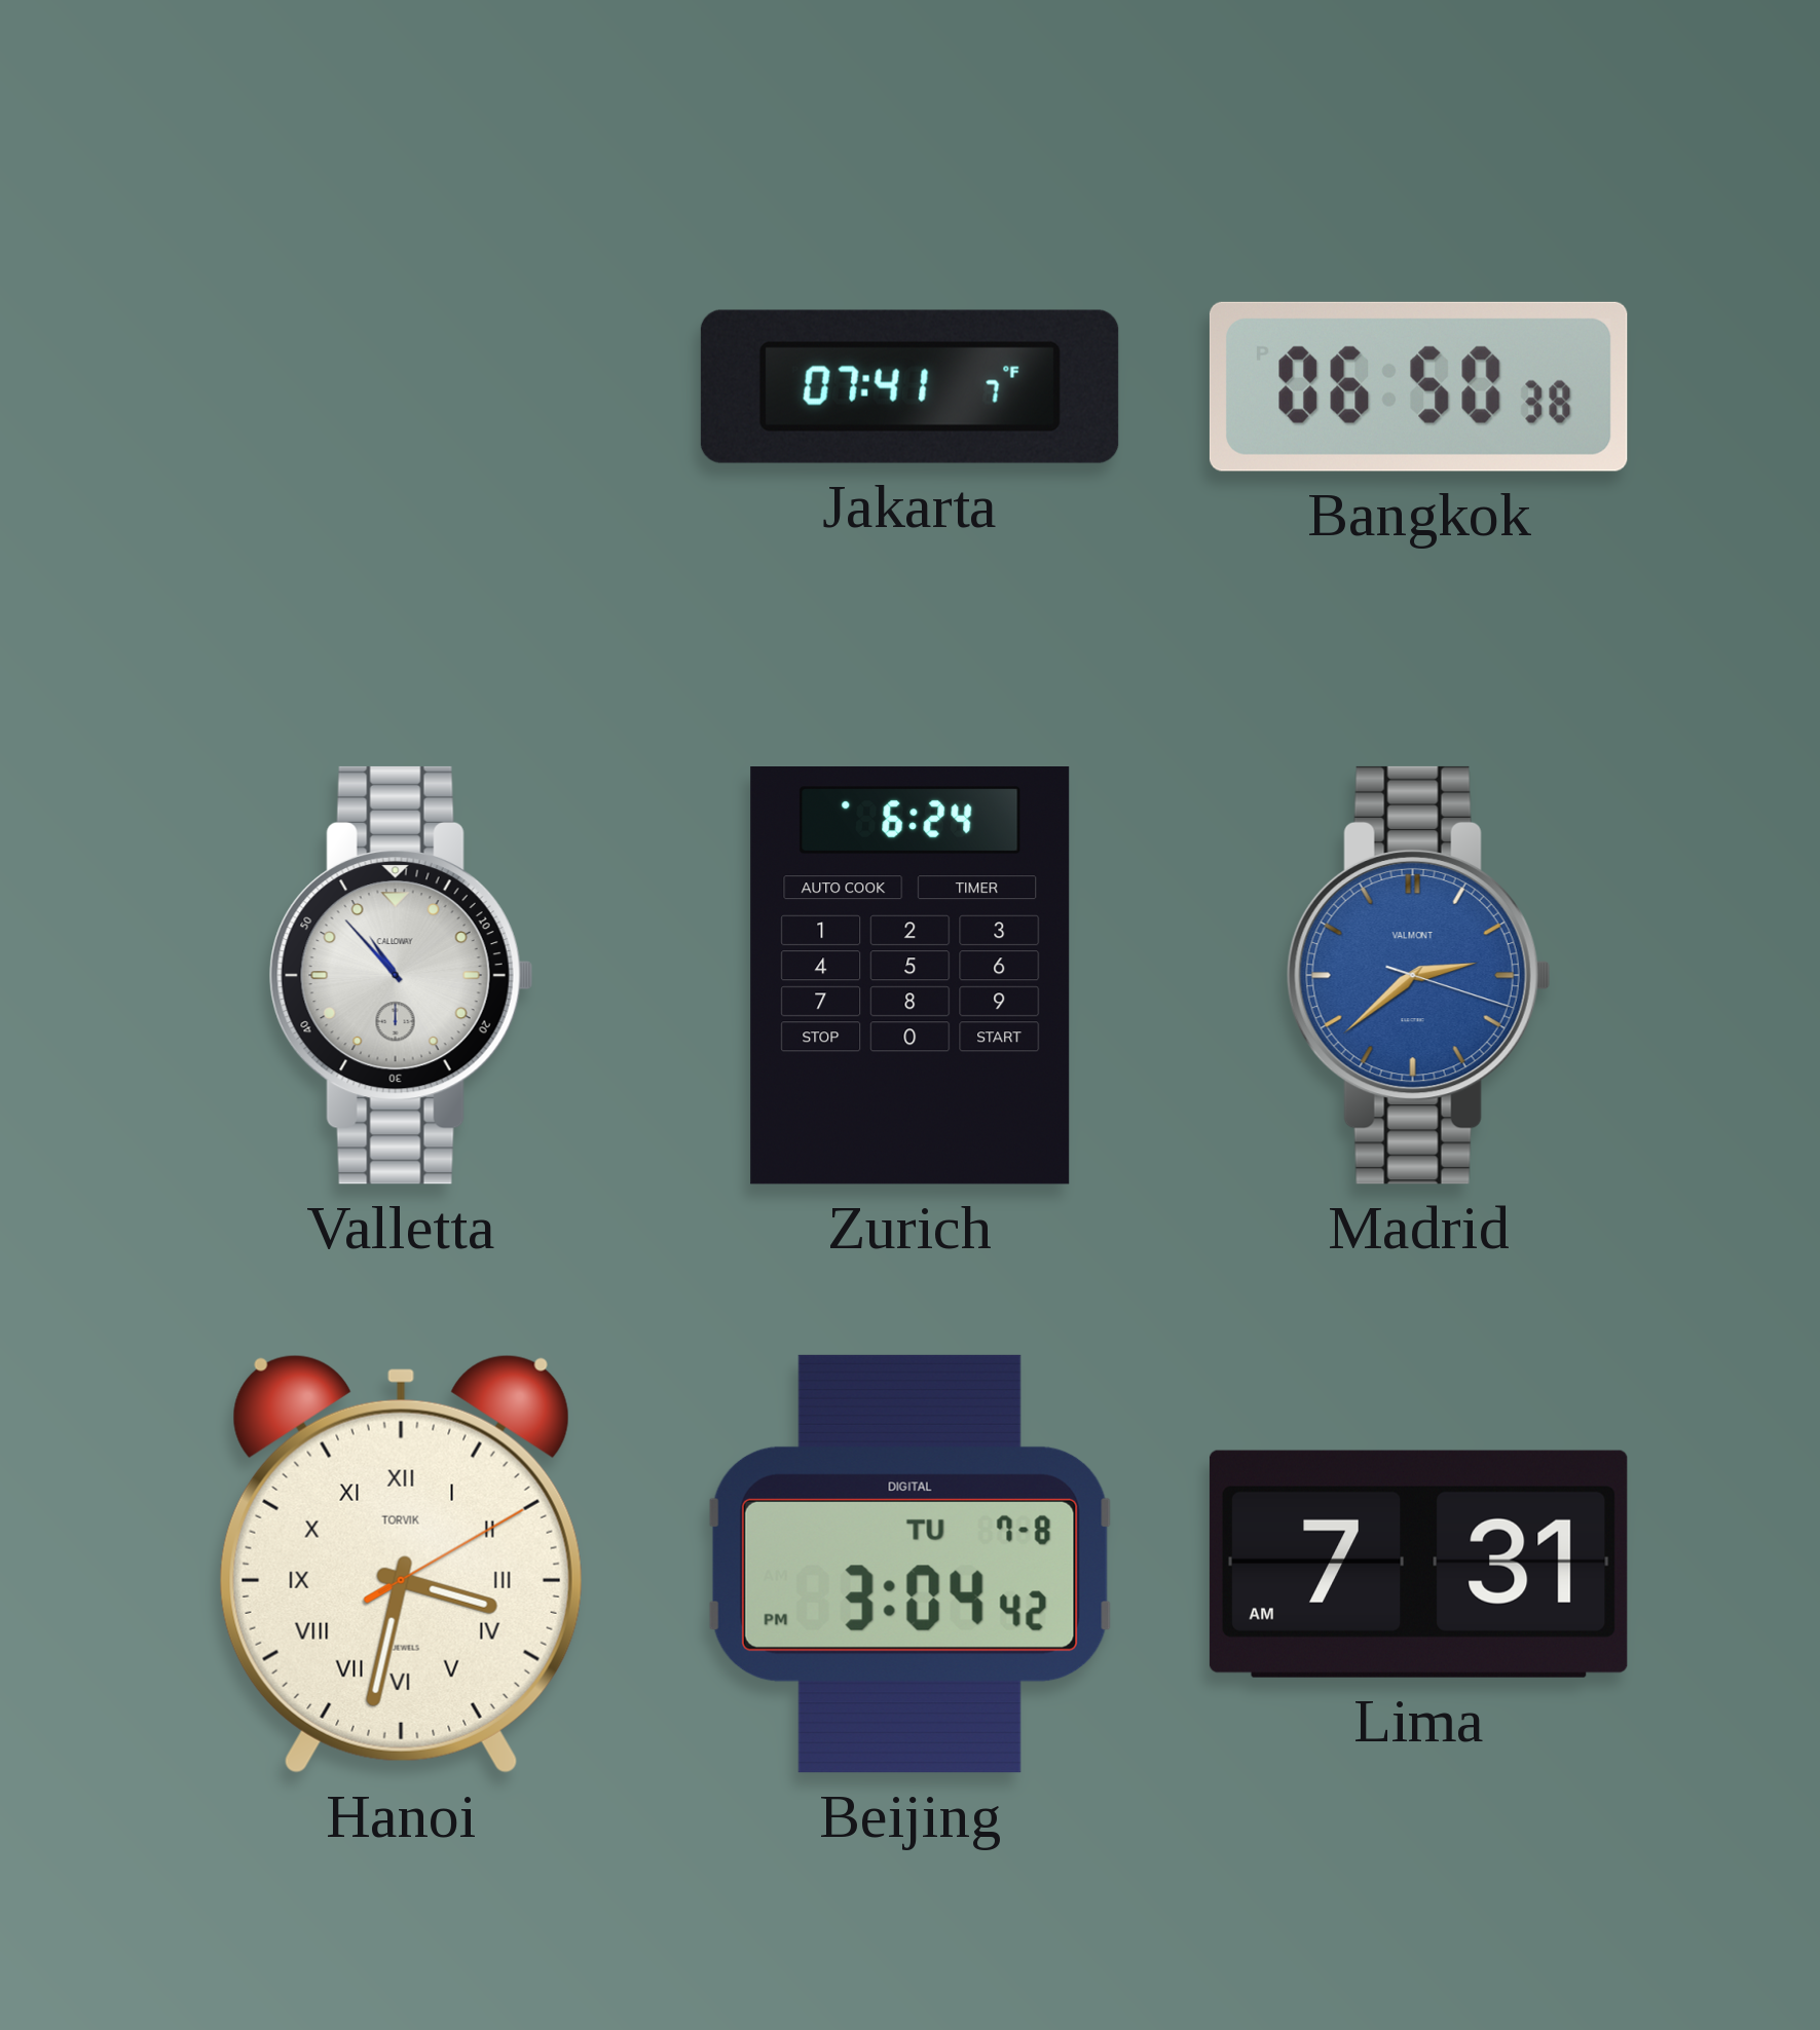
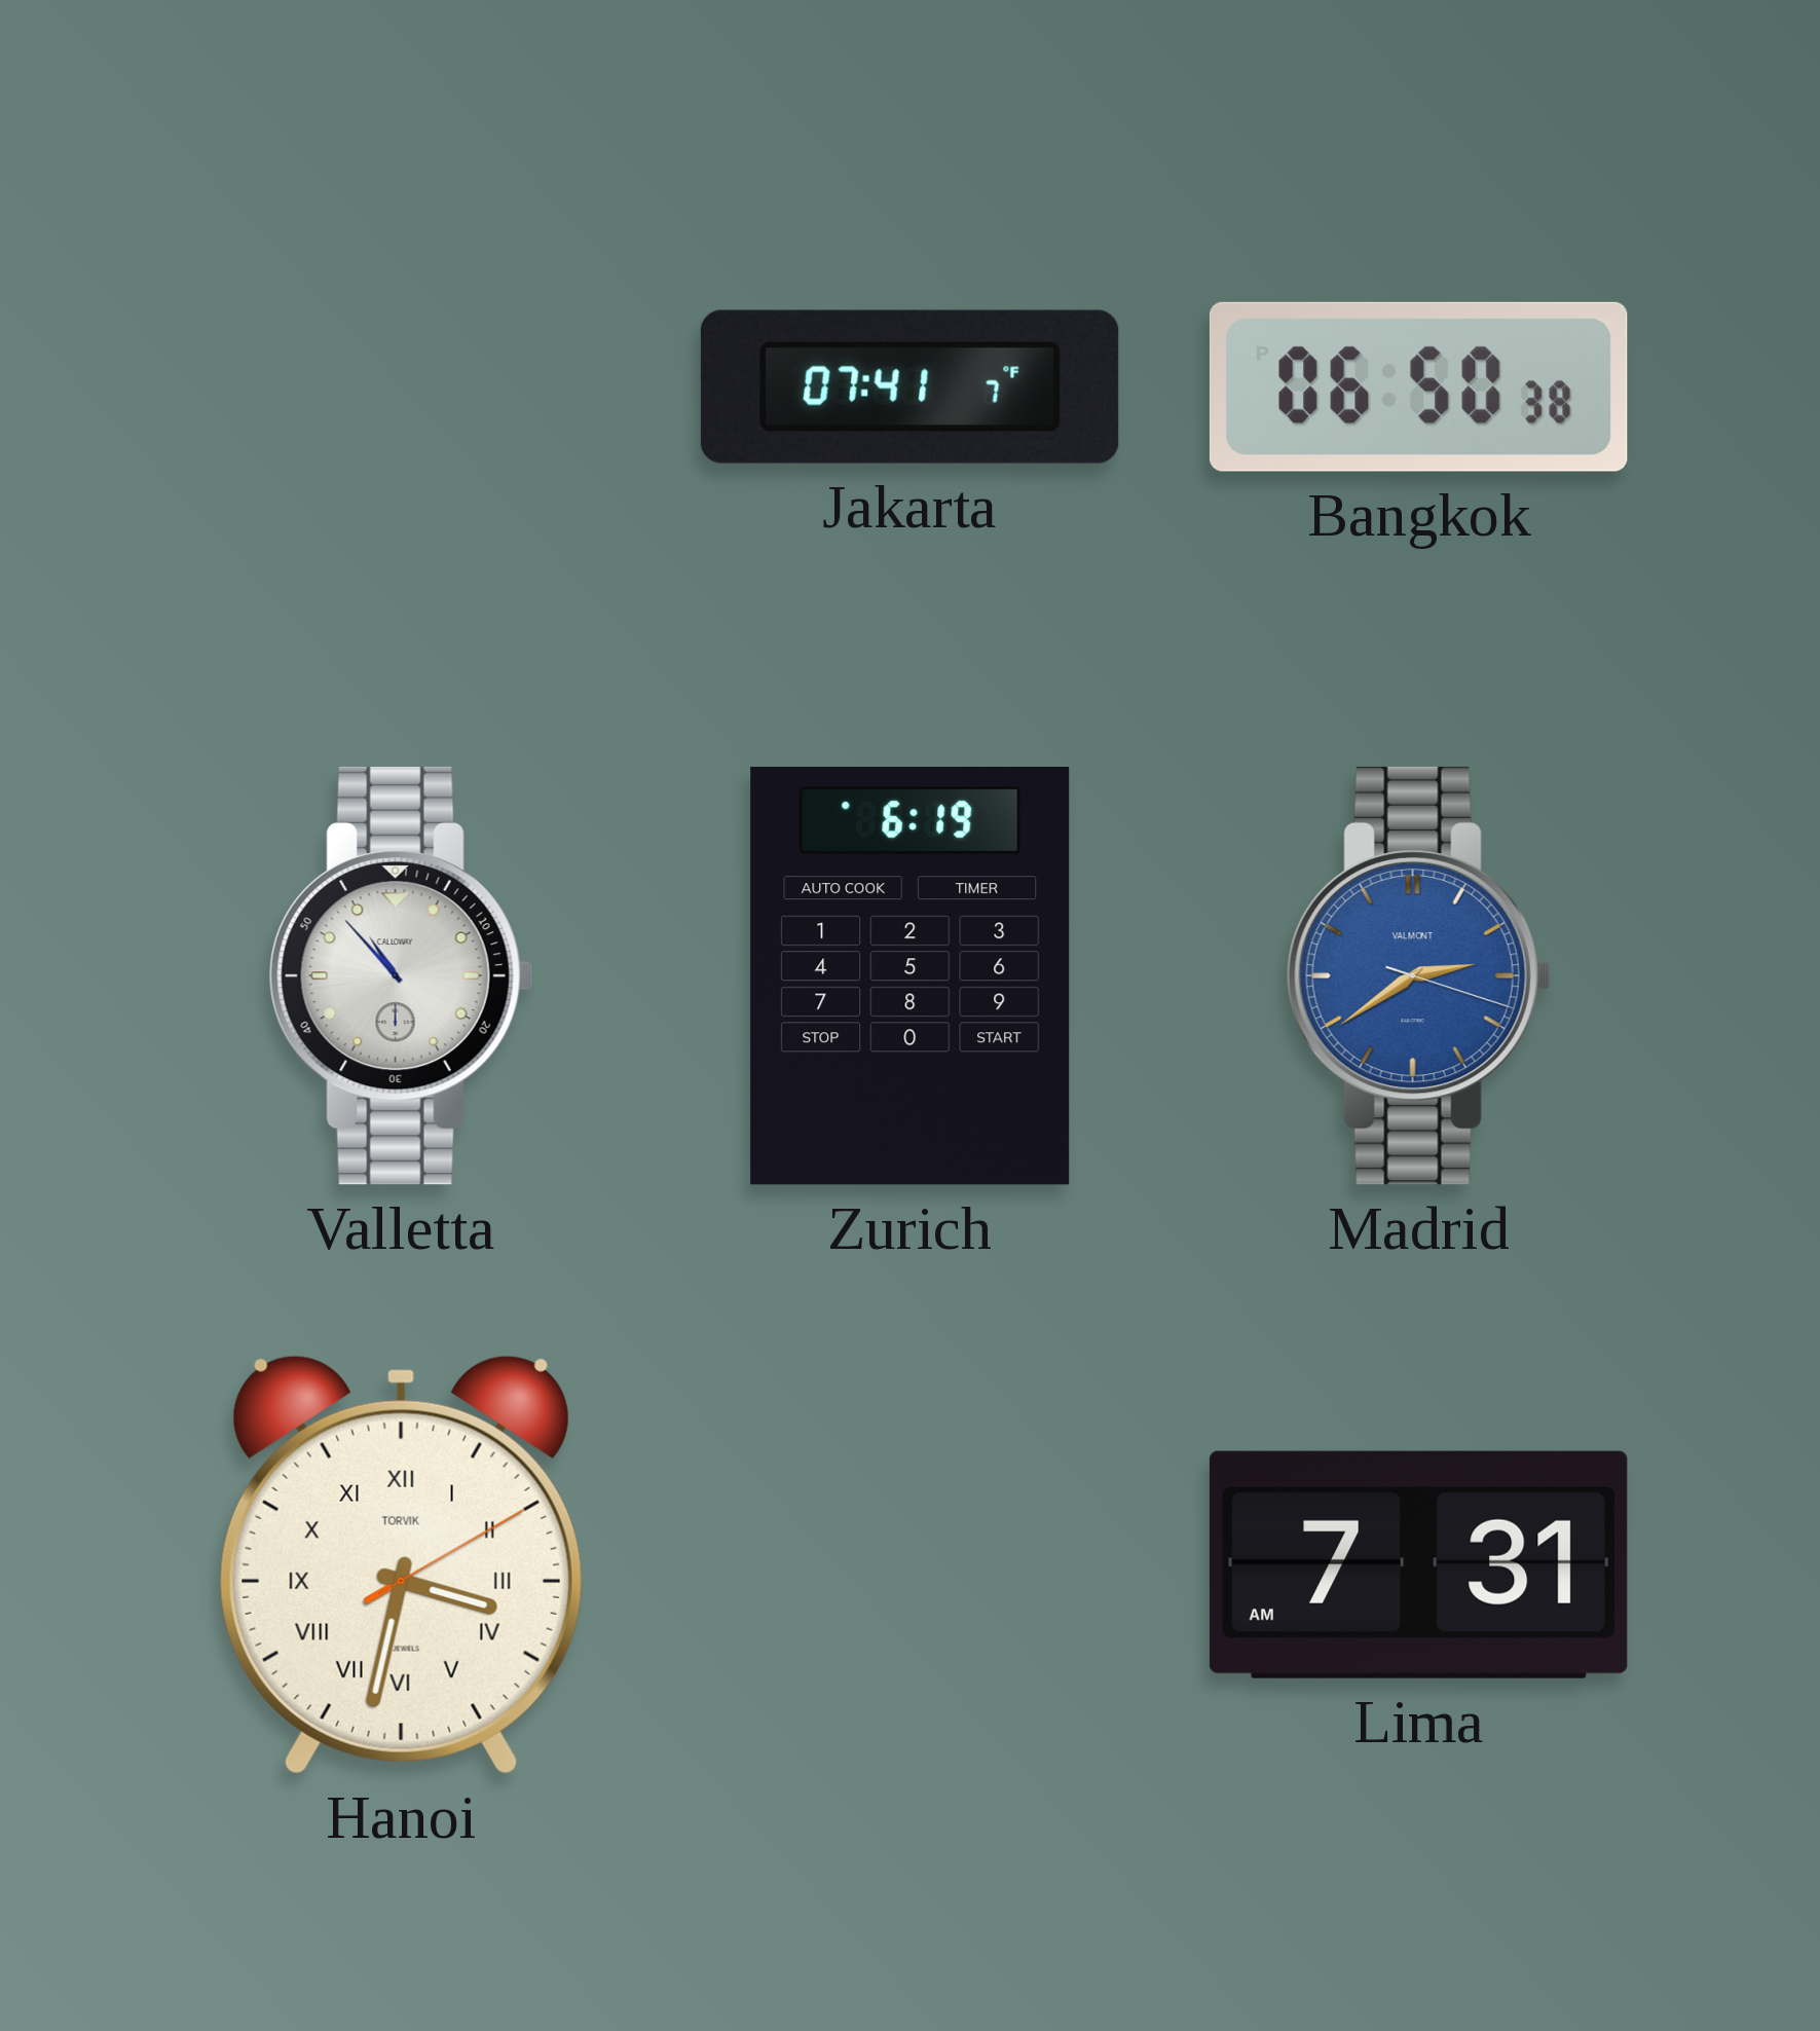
Zurich: 6:24 -> 6:19
Madrid: 2:38 -> 2:39
Beijing: 3:04 -> none
